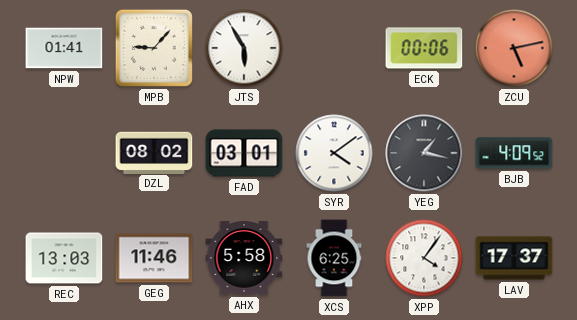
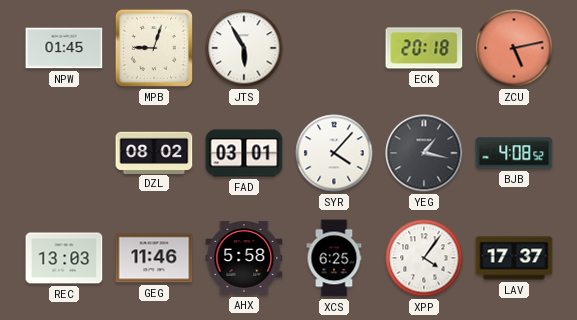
NPW: 01:41 -> 01:45
MPB: 9:07 -> 9:03
ECK: 00:06 -> 20:18
SYR: 4:09 -> 4:07
BJB: 4:09 -> 4:08
